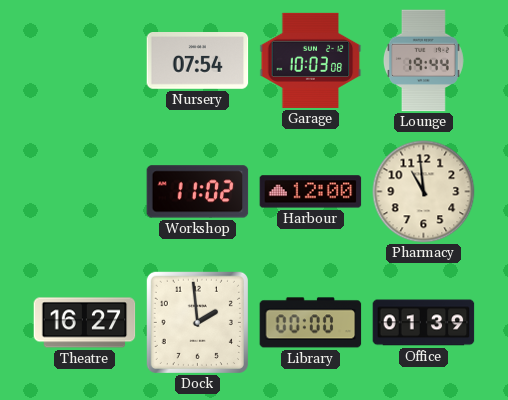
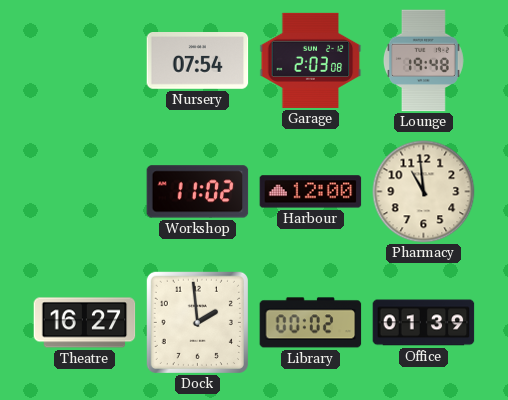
Garage: 10:03 -> 2:03
Lounge: 19:44 -> 19:48
Library: 00:00 -> 00:02
